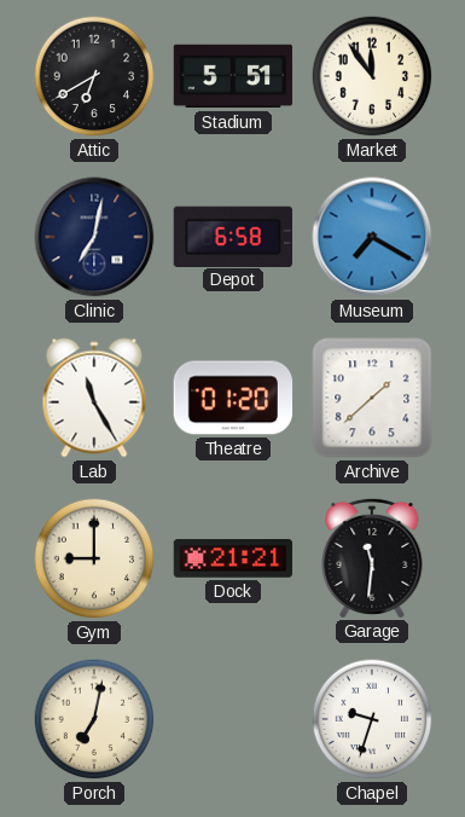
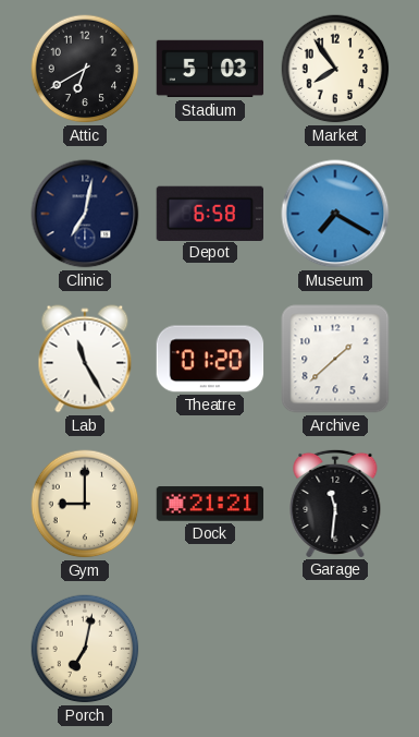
Stadium: 5:51 -> 5:03
Market: 11:54 -> 7:54
Chapel: 9:33 -> none
